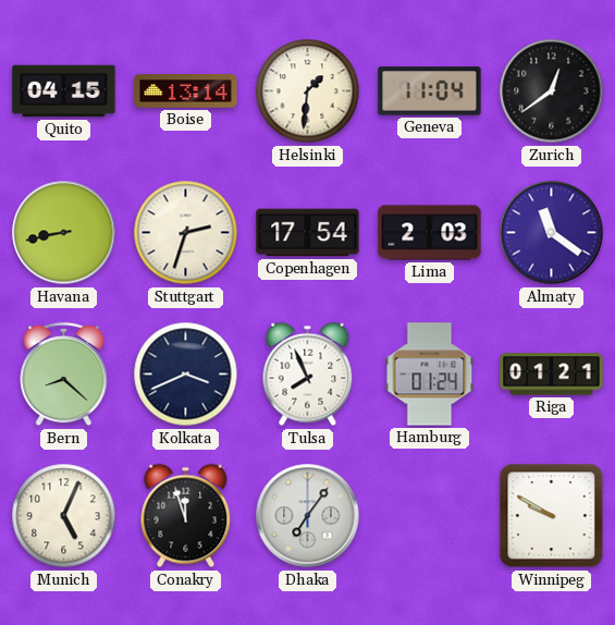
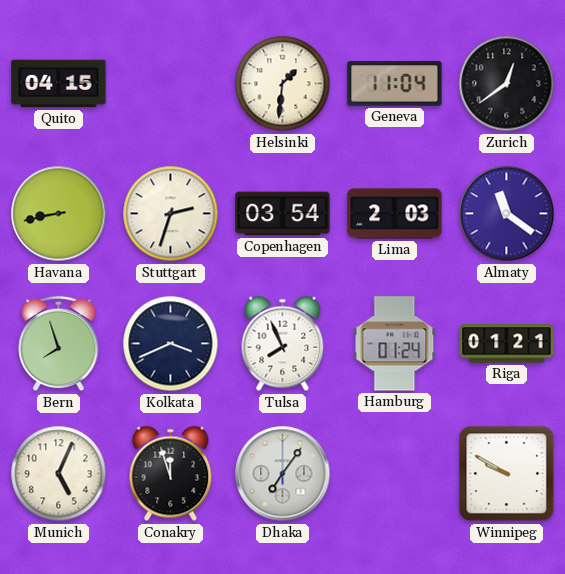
Boise: 13:14 -> none
Copenhagen: 17:54 -> 03:54
Bern: 8:22 -> 7:57
